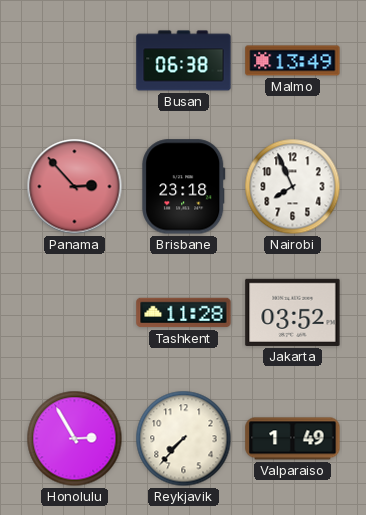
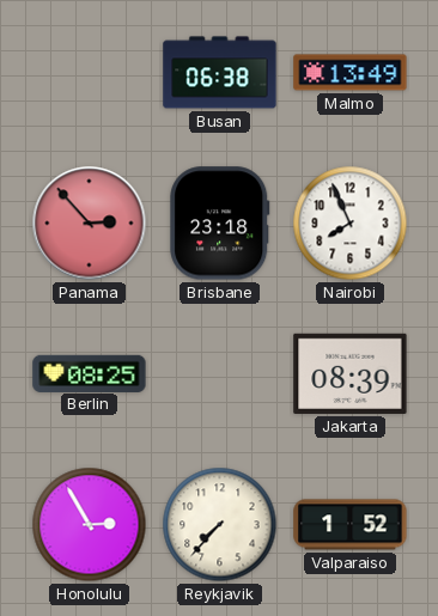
Berlin: none -> 08:25
Tashkent: 11:28 -> none
Jakarta: 03:52 -> 08:39
Valparaiso: 1:49 -> 1:52
